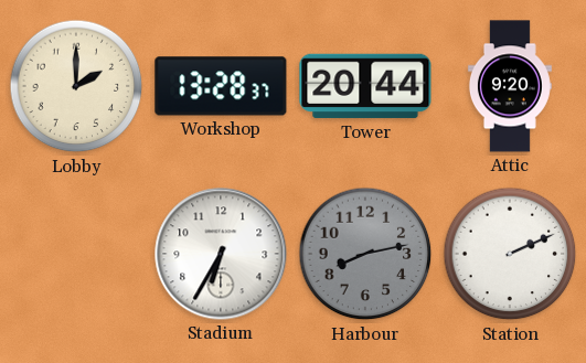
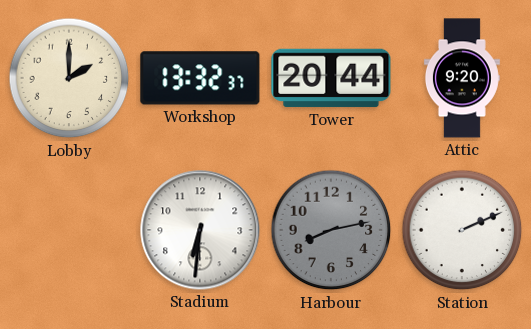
Workshop: 13:28 -> 13:32
Stadium: 6:35 -> 6:31
